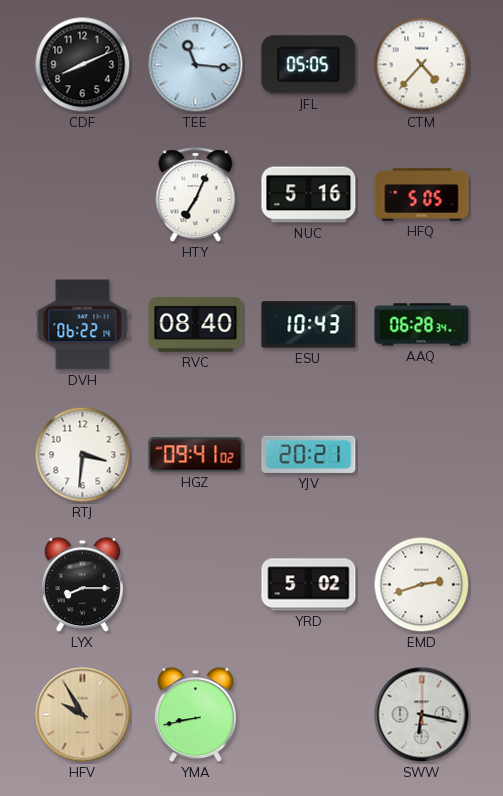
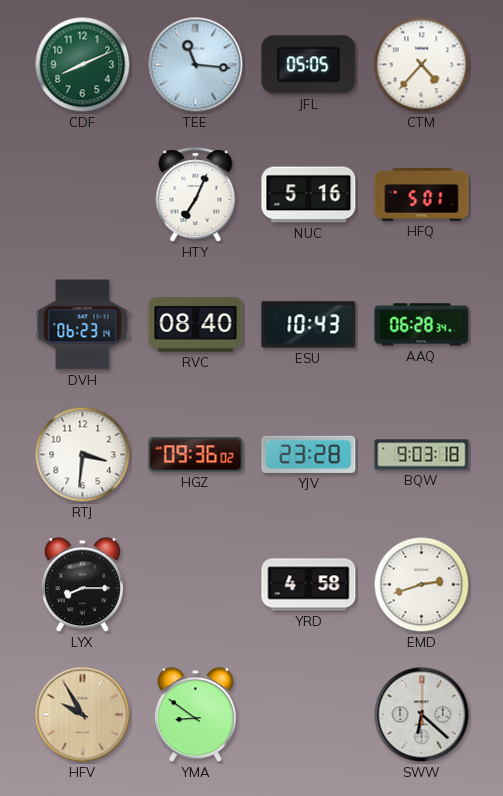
CDF dial: black -> green
HFQ: 5:05 -> 5:01
DVH: 06:22 -> 06:23
HGZ: 09:41 -> 09:36
YJV: 20:21 -> 23:28
BQW: none -> 9:03
YRD: 5:02 -> 4:58
YMA: 8:43 -> 8:51
SWW: 6:17 -> 6:22
